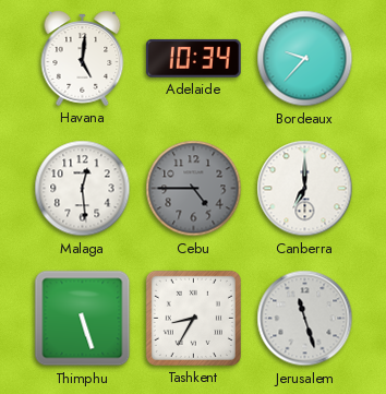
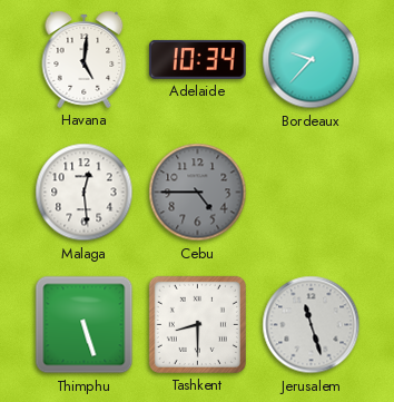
Canberra: 7:00 -> none
Tashkent: 8:35 -> 8:30
